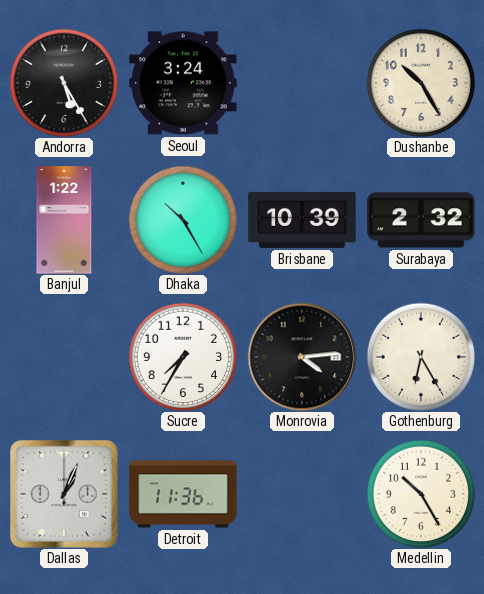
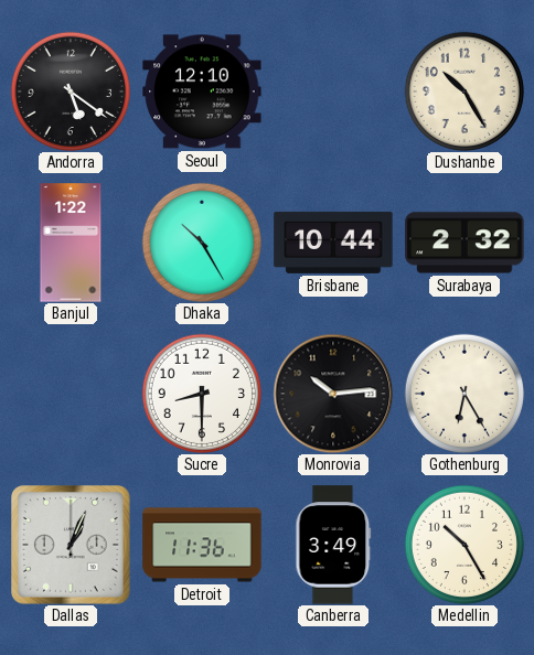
Andorra: 5:25 -> 5:21
Seoul: 3:24 -> 12:10
Brisbane: 10:39 -> 10:44
Sucre: 7:35 -> 8:30
Monrovia: 4:14 -> 10:14
Canberra: none -> 3:49
